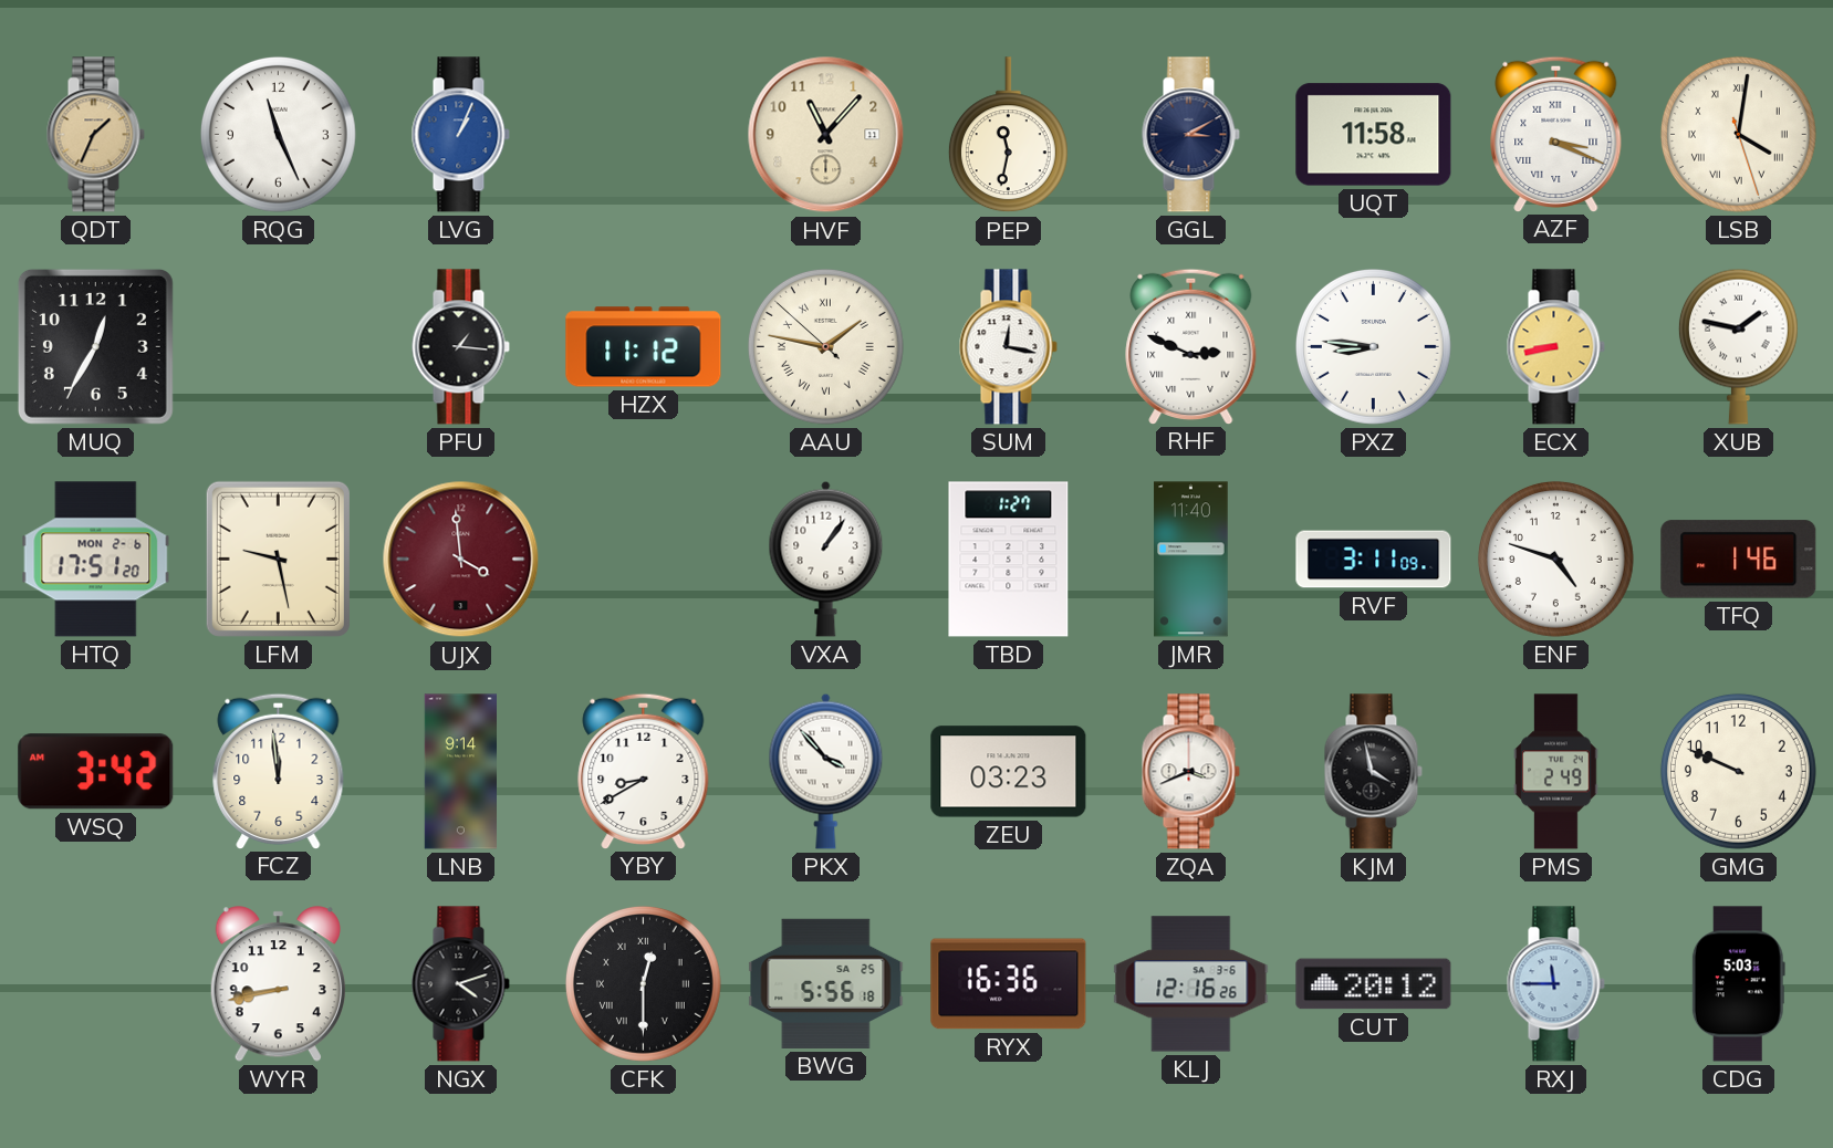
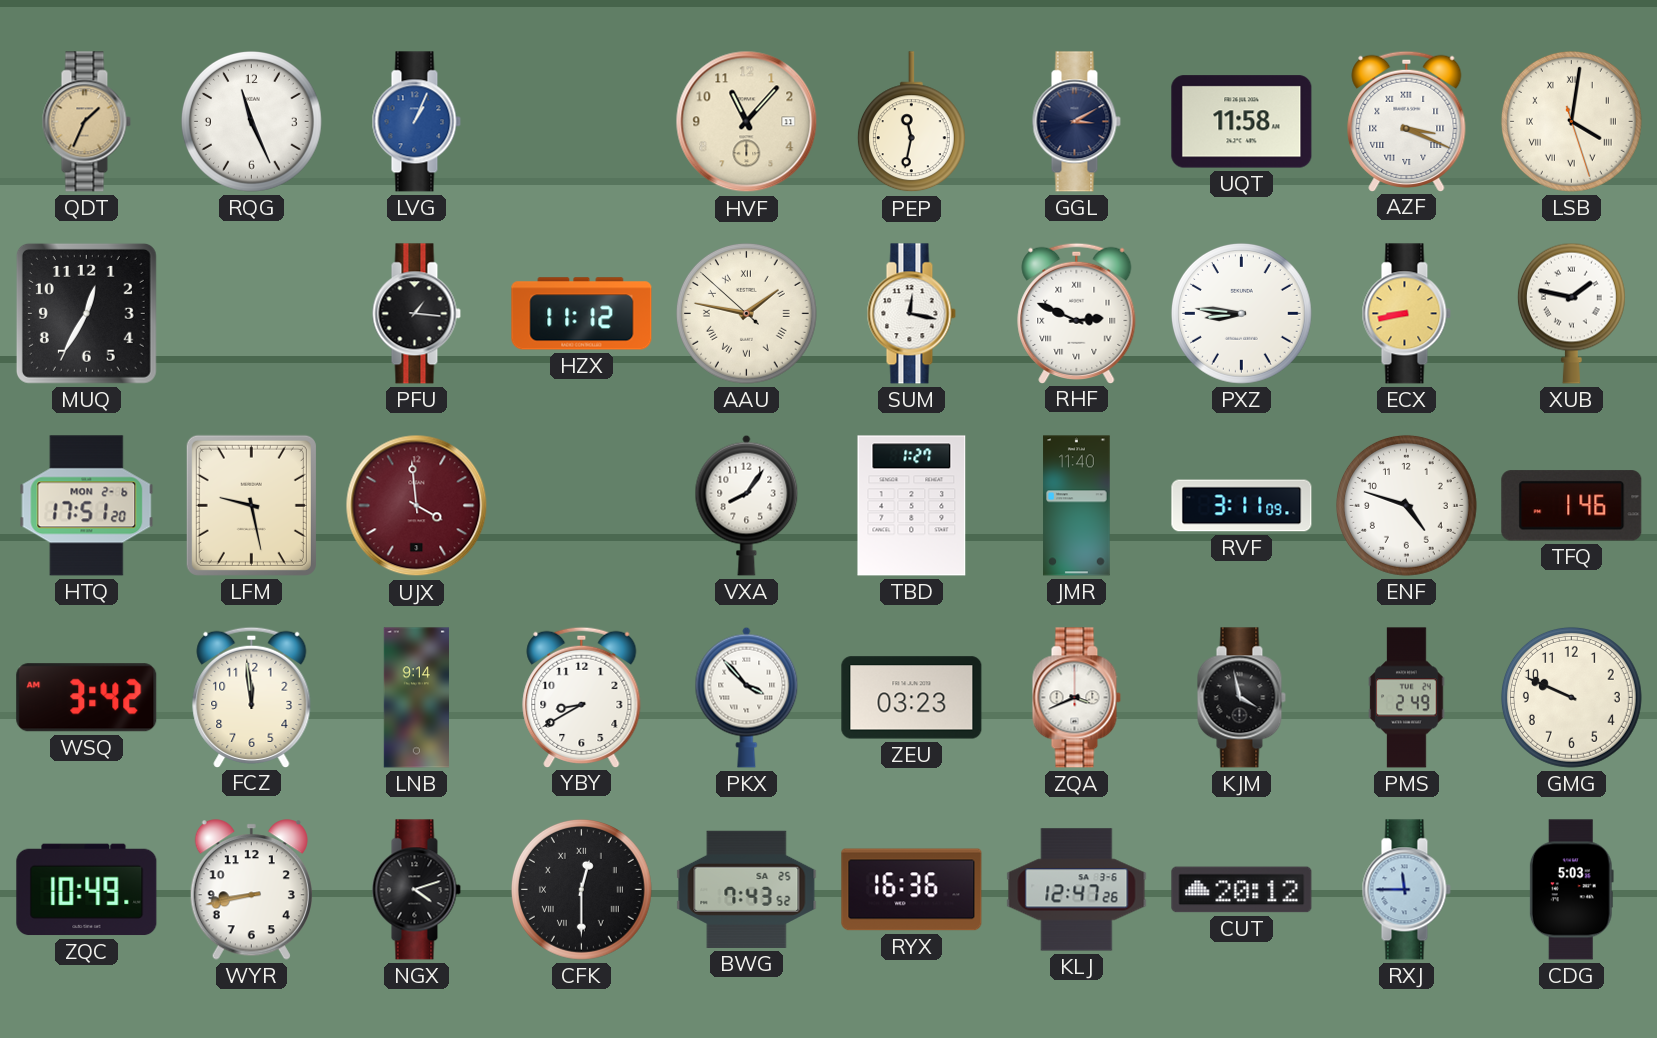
VXA: 1:06 -> 8:06
ZQC: none -> 10:49
BWG: 5:56 -> 7:43
KLJ: 12:16 -> 12:47
